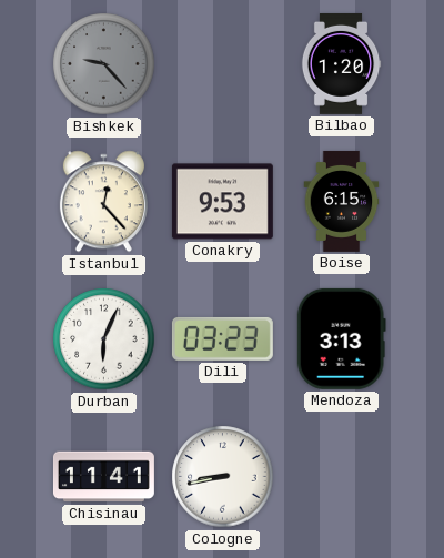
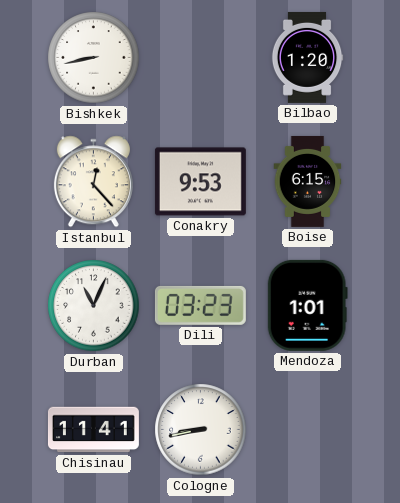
Bishkek: 9:23 -> 8:43
Bishkek dial: grey -> white
Durban: 6:04 -> 11:04
Mendoza: 3:13 -> 1:01
